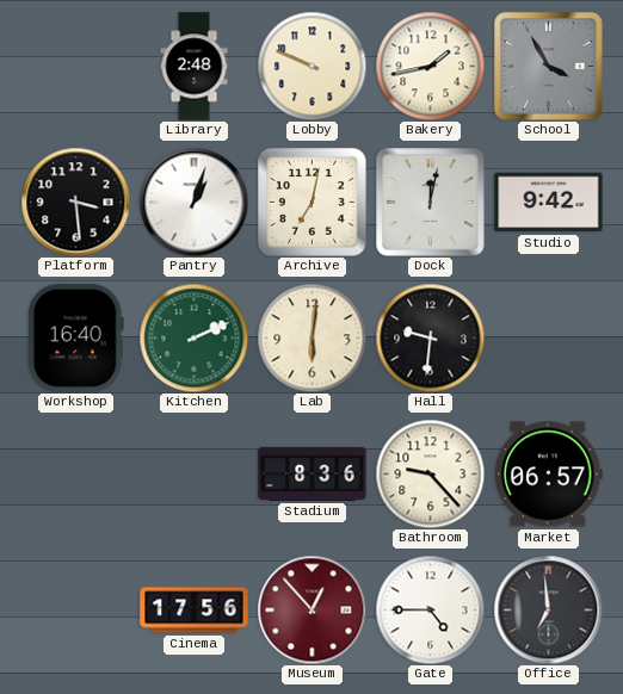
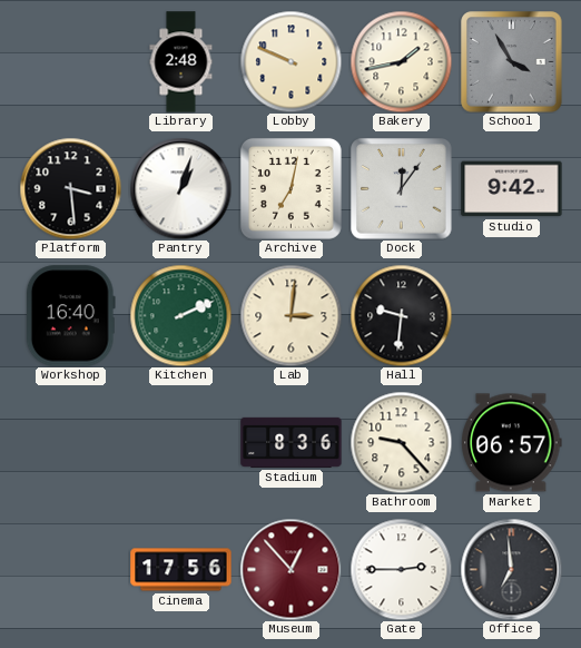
Dock: 12:02 -> 12:06
Lab: 6:01 -> 3:01
Gate: 4:45 -> 2:45
